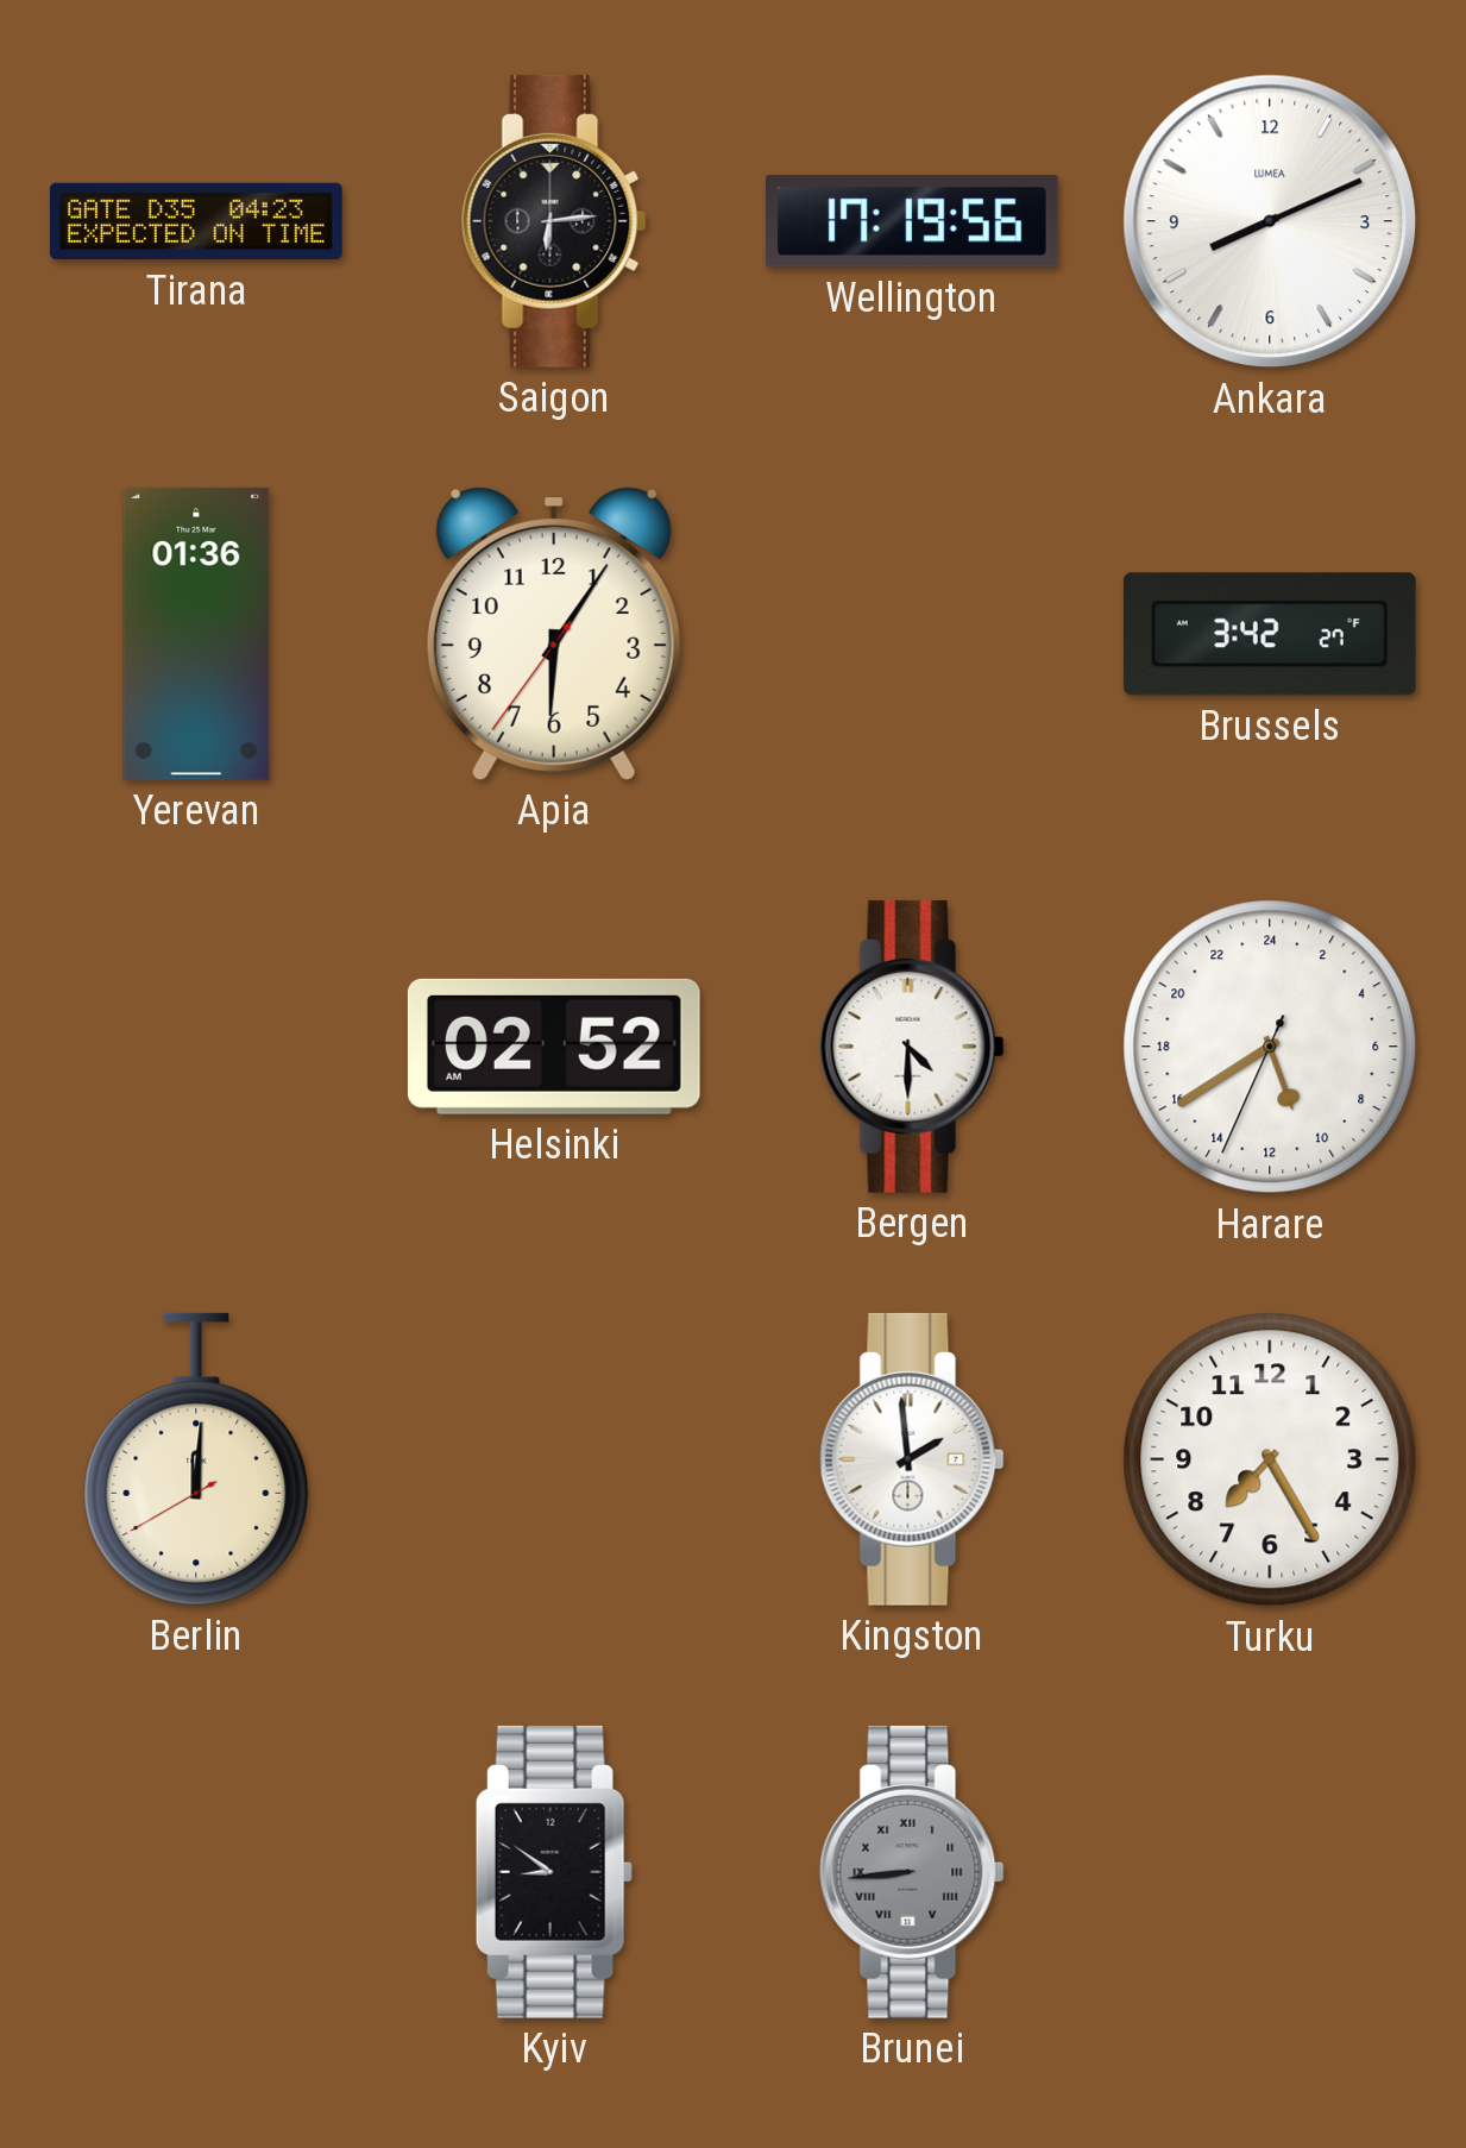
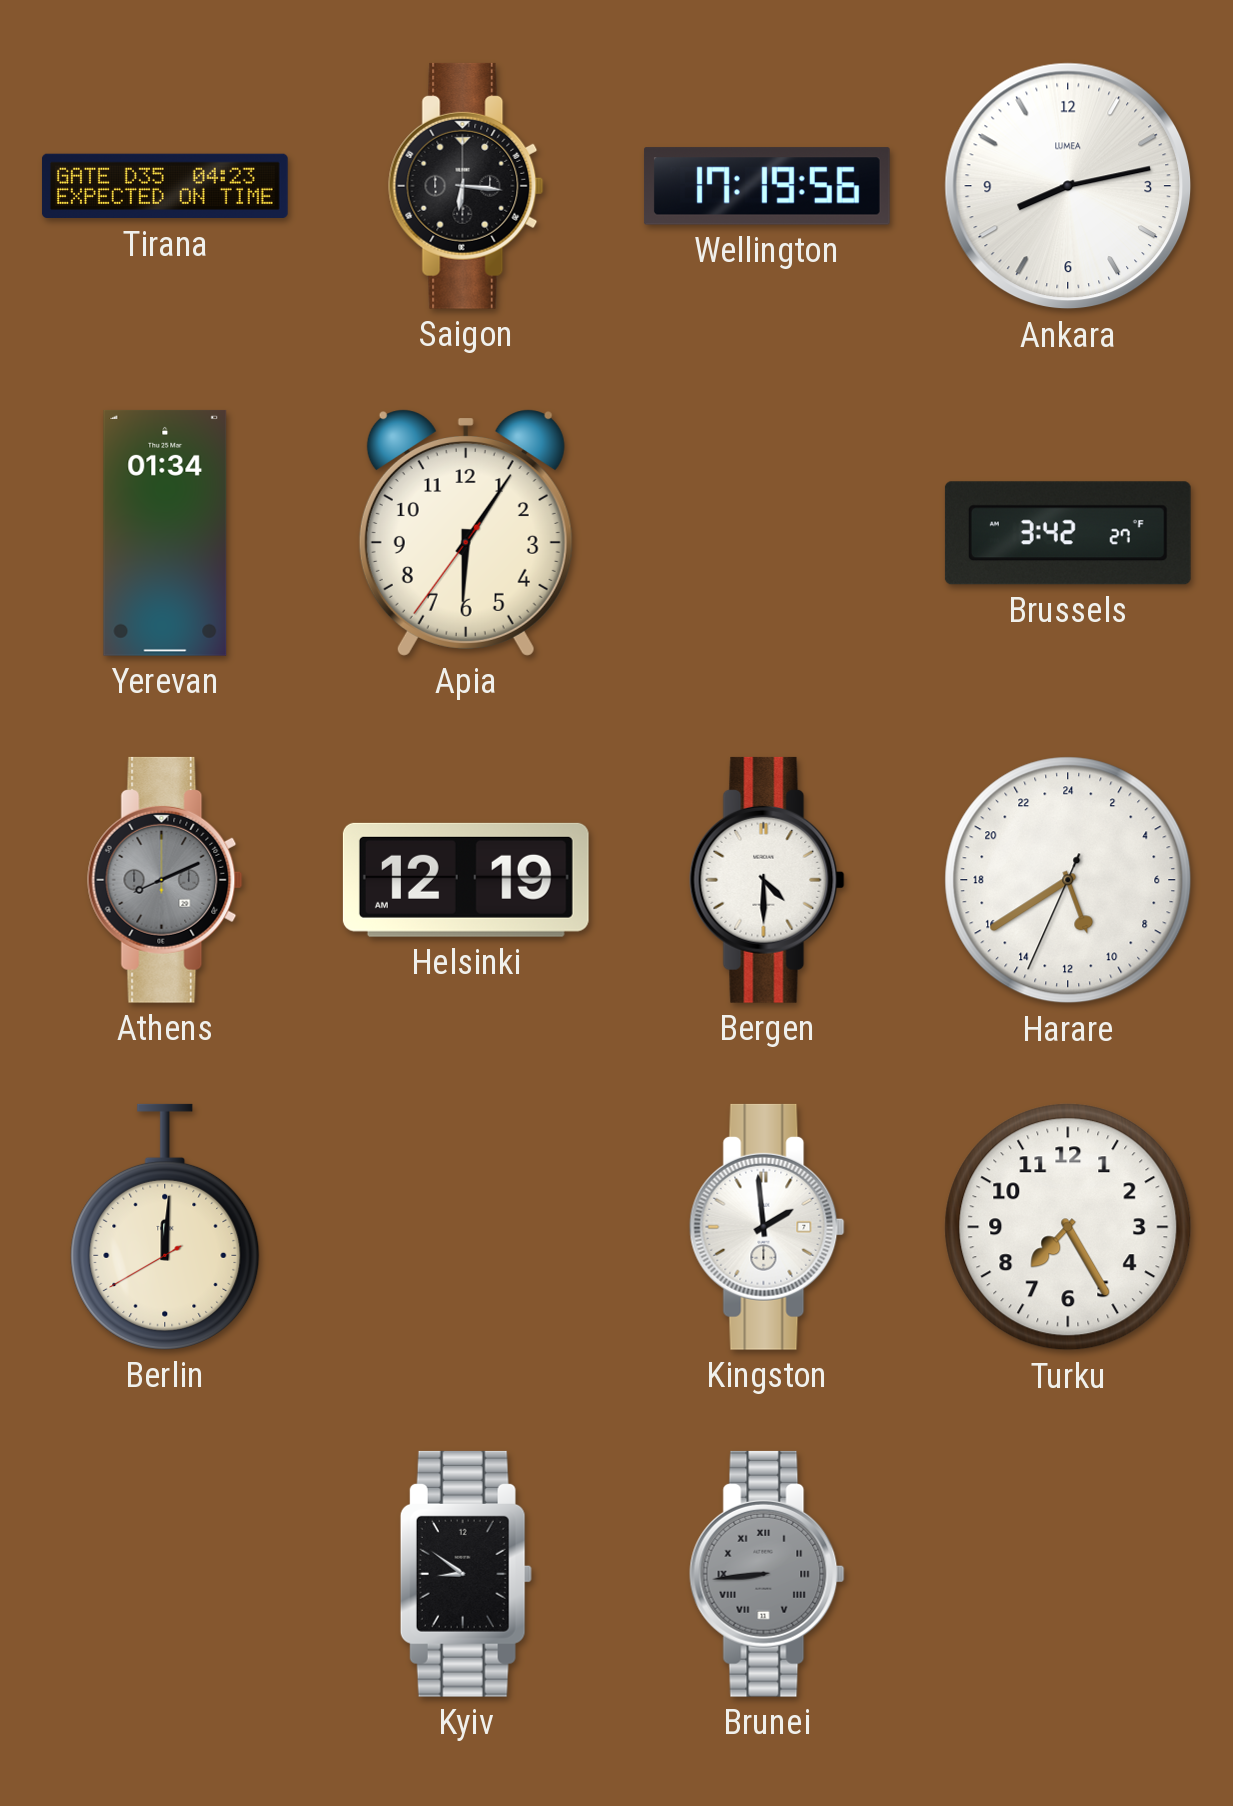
Saigon: 6:14 -> 6:16
Ankara: 8:11 -> 8:13
Yerevan: 01:36 -> 01:34
Athens: none -> 8:11
Helsinki: 02:52 -> 12:19
